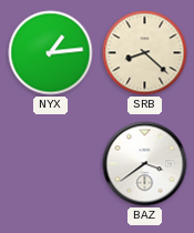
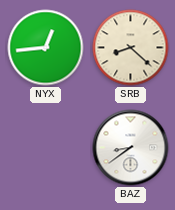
NYX: 1:14 -> 12:44
BAZ: 3:39 -> 8:39
